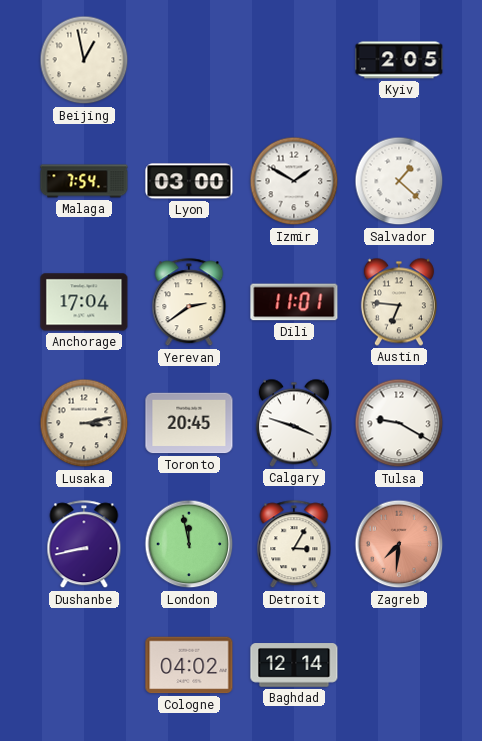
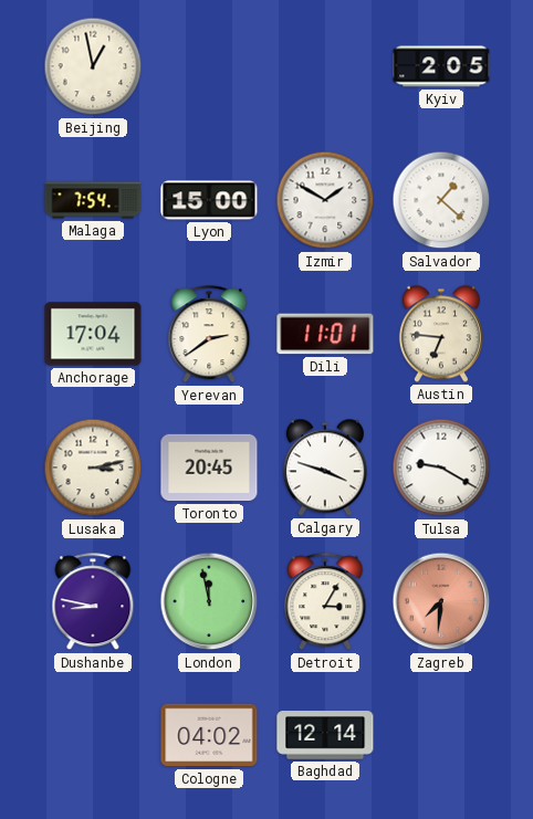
Lyon: 03:00 -> 15:00
Dushanbe: 8:43 -> 8:47
